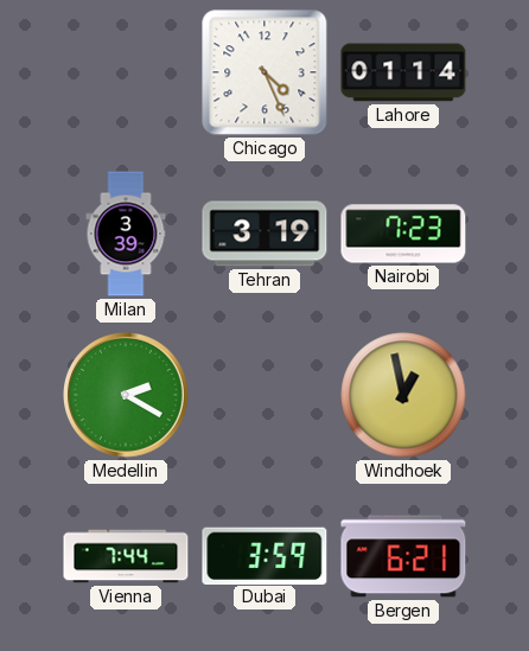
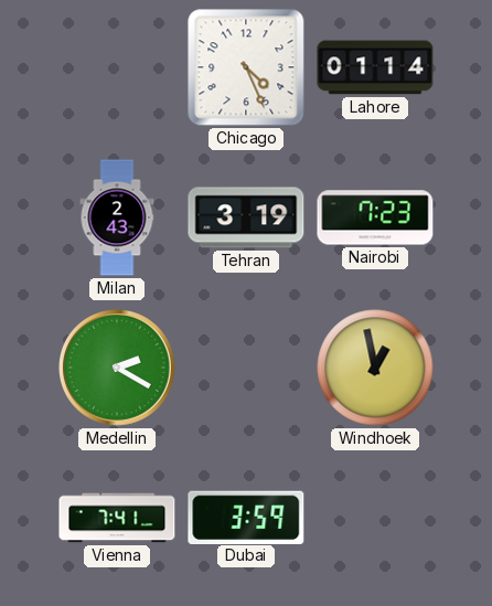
Milan: 3:39 -> 2:43
Vienna: 7:44 -> 7:41
Bergen: 6:21 -> none
